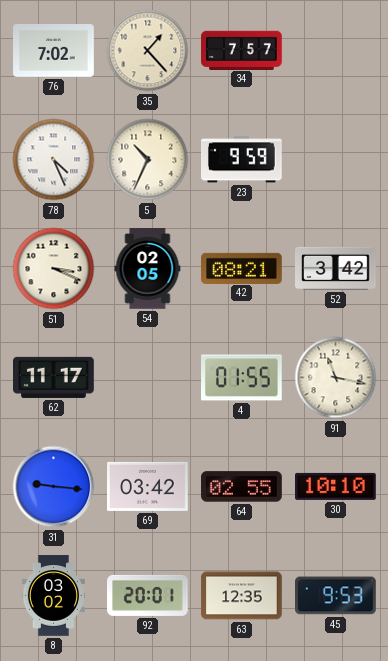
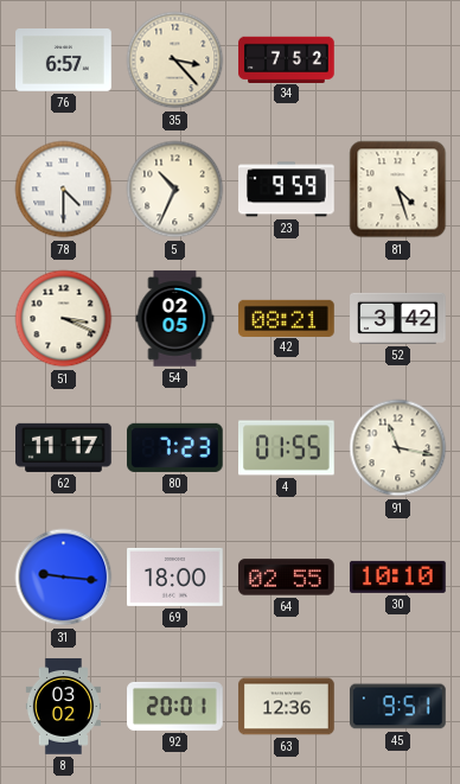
76: 7:02 -> 6:57
35: 1:23 -> 3:23
34: 7:57 -> 7:52
78: 4:26 -> 4:30
81: none -> 4:27
80: none -> 7:23
69: 03:42 -> 18:00
63: 12:35 -> 12:36
45: 9:53 -> 9:51
